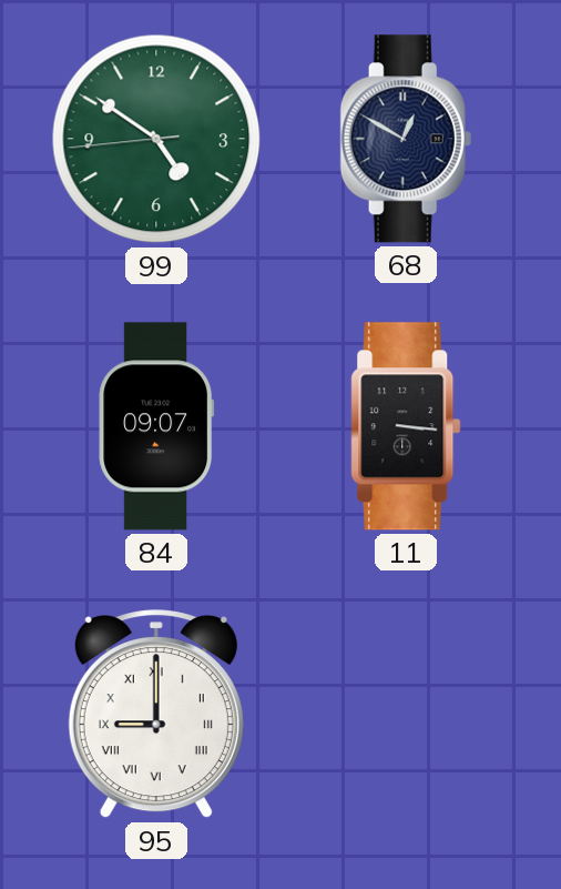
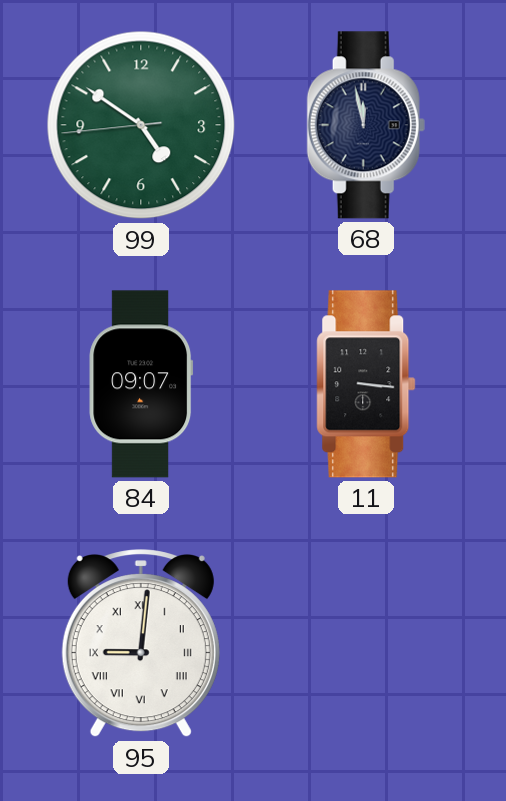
68: 12:50 -> 11:58
95: 9:00 -> 9:01
